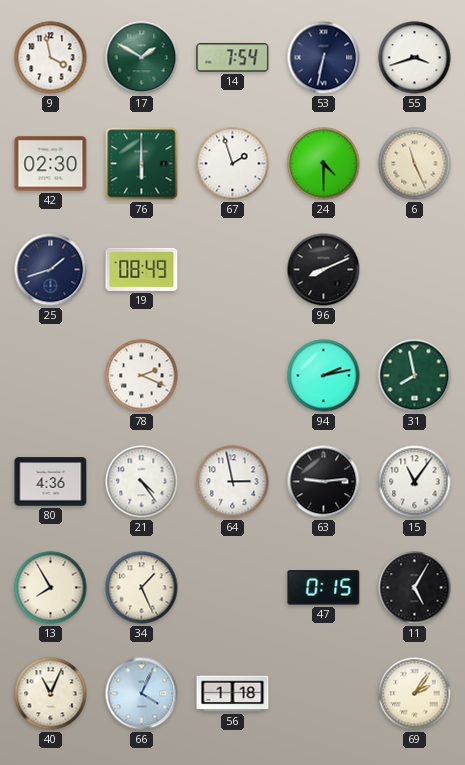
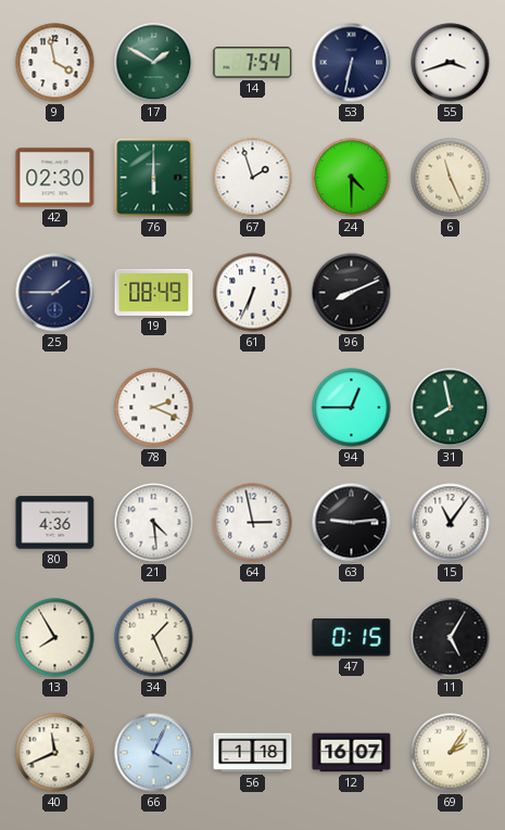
25: 1:42 -> 1:45
61: none -> 6:34
94: 2:13 -> 12:45
21: 4:24 -> 4:29
40: 11:04 -> 11:41
12: none -> 16:07
